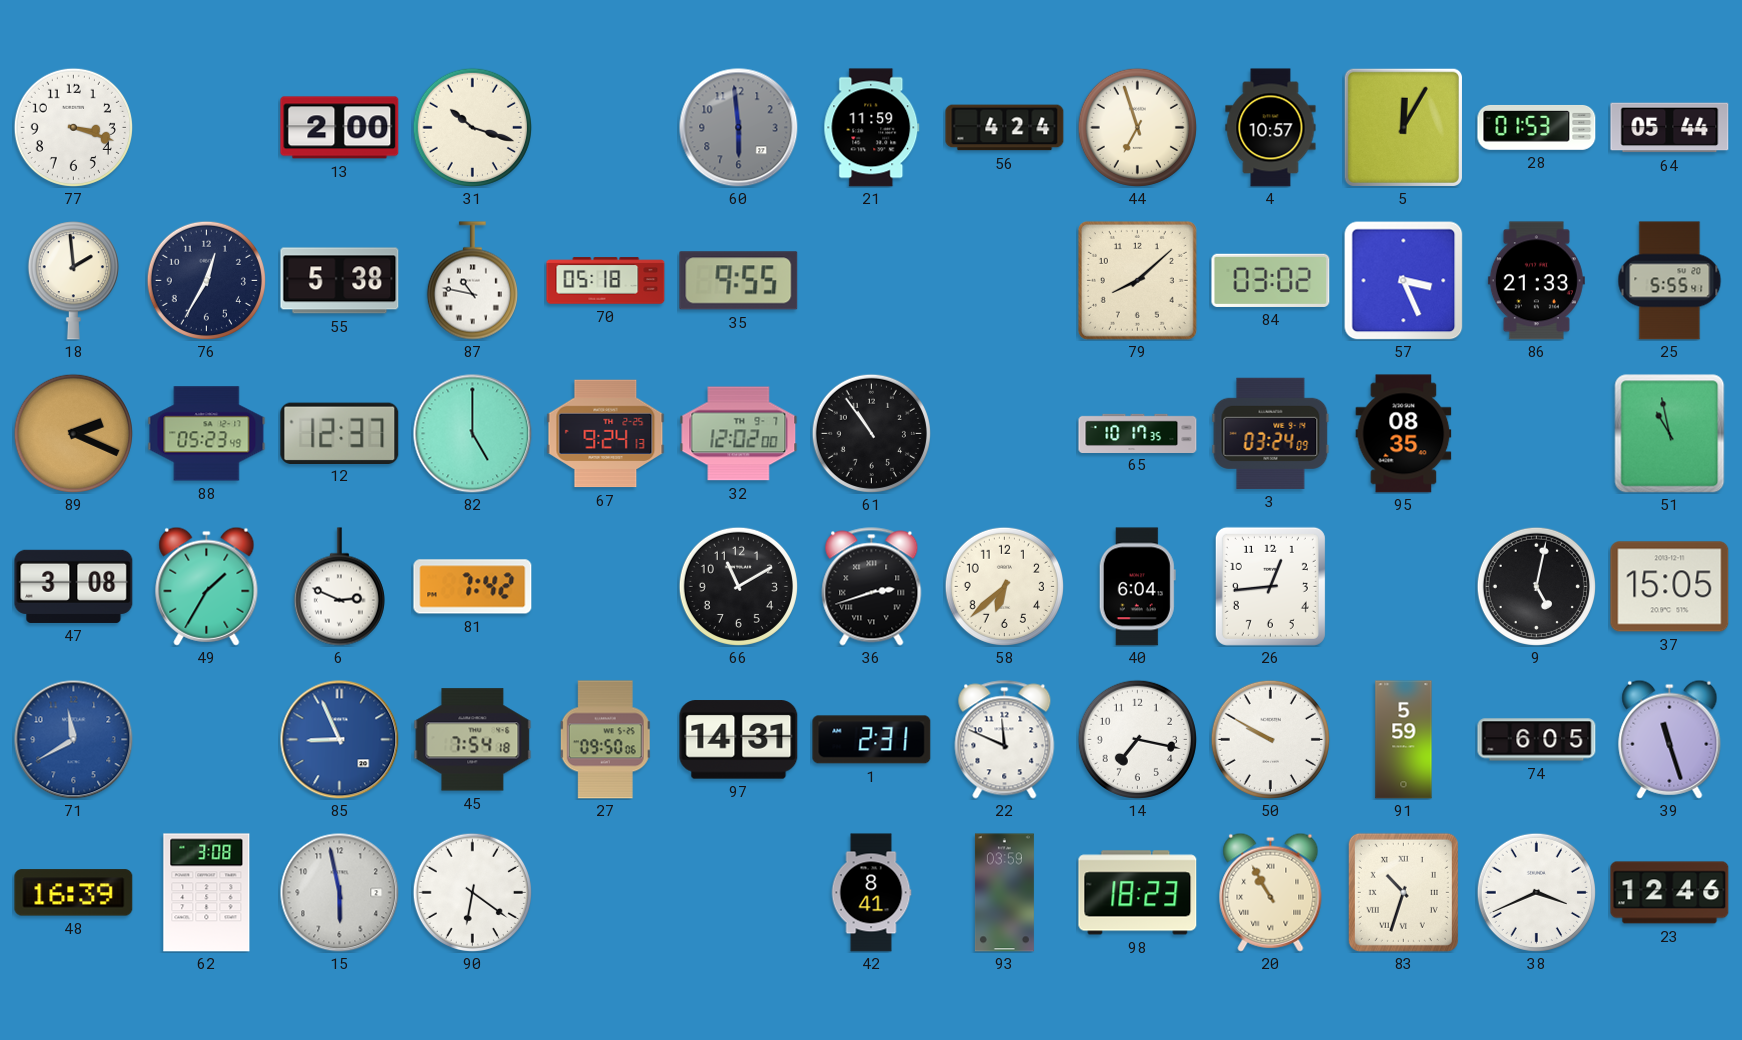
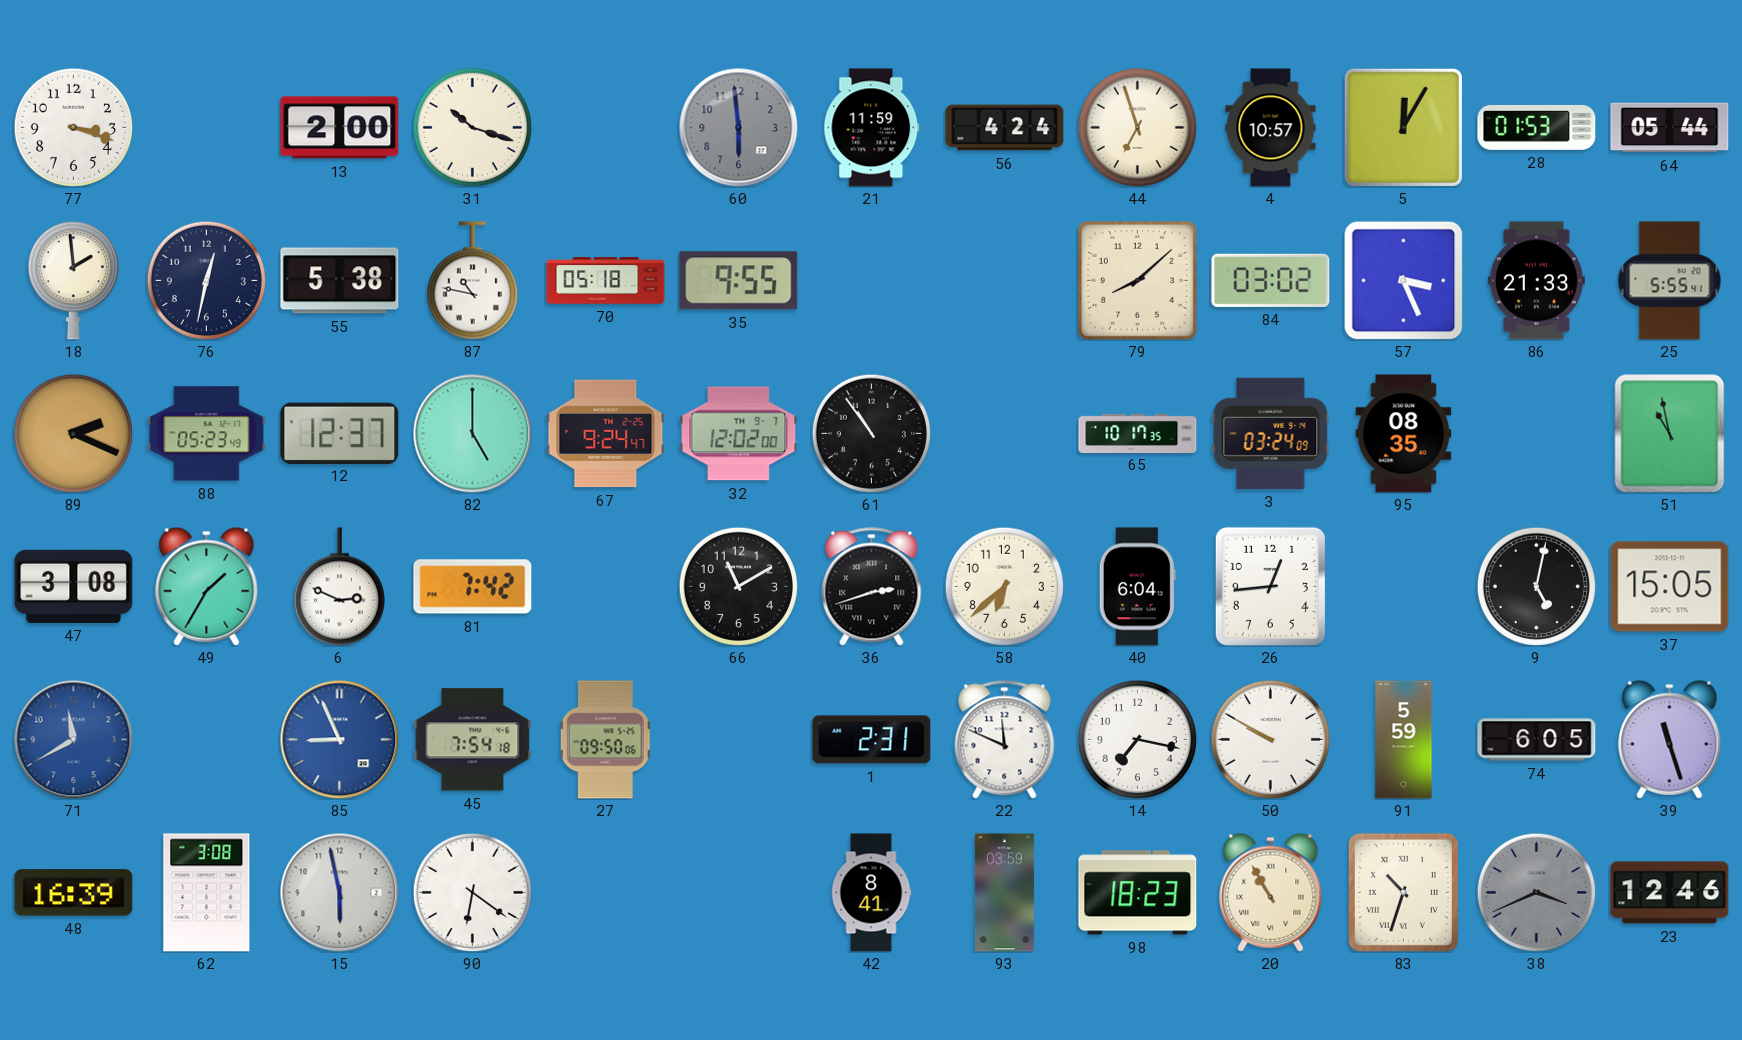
76: 12:35 -> 12:32
67: 9:24:13 -> 9:24:47
97: 14:31 -> none
38 dial: white -> grey
